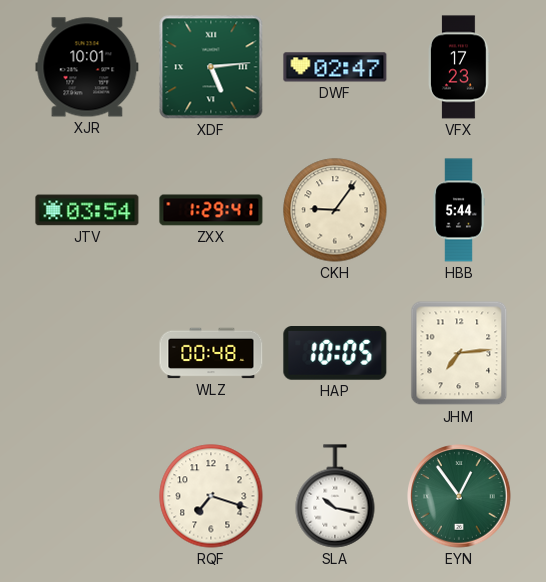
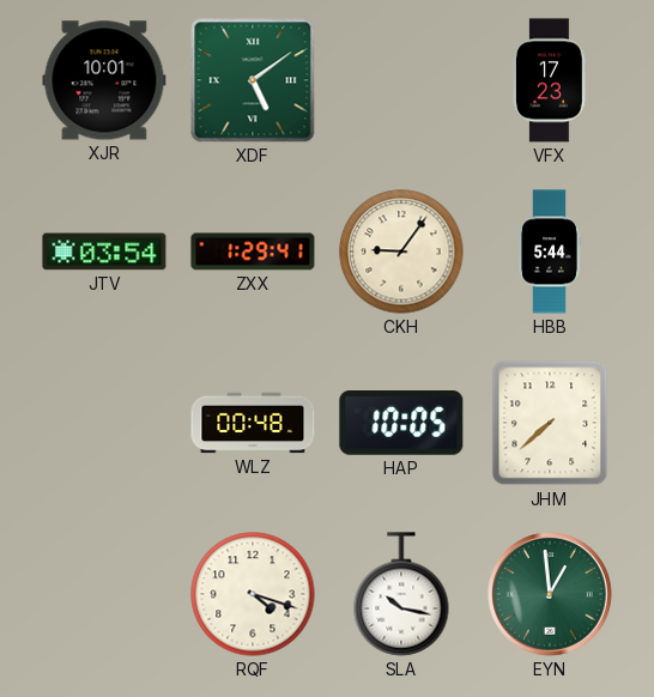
XDF: 5:14 -> 5:09
DWF: 02:47 -> none
JHM: 7:14 -> 7:38
RQF: 7:18 -> 4:18
EYN: 12:54 -> 12:59
